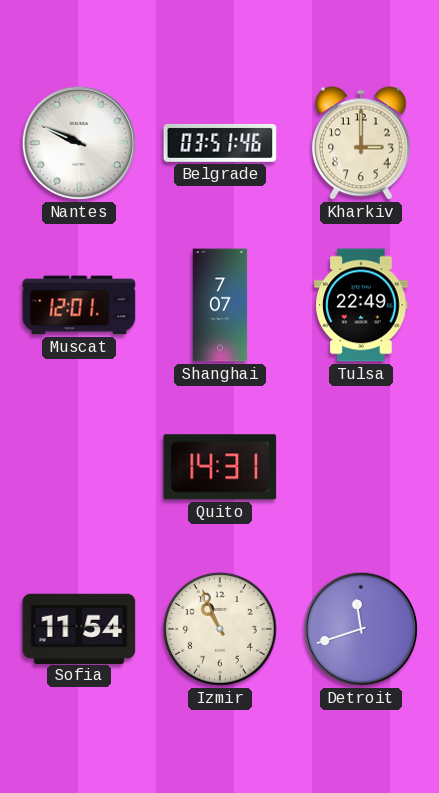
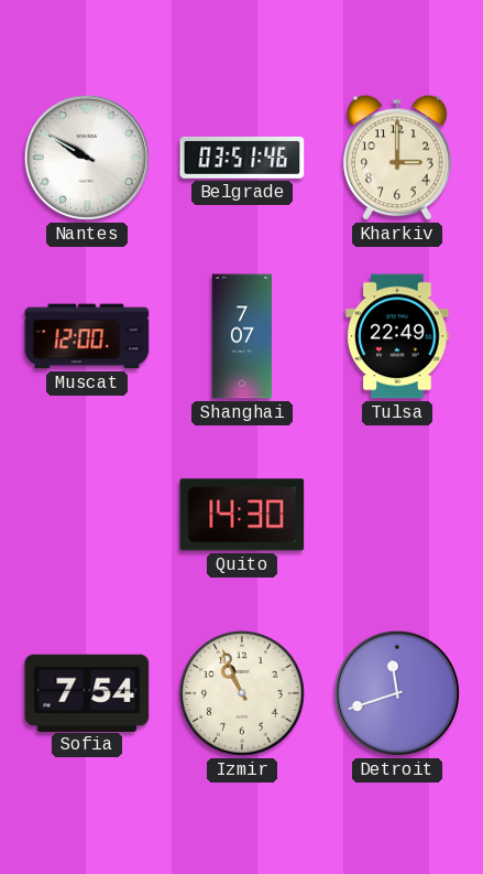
Nantes: 9:49 -> 9:50
Muscat: 12:01 -> 12:00
Quito: 14:31 -> 14:30
Sofia: 11:54 -> 7:54
